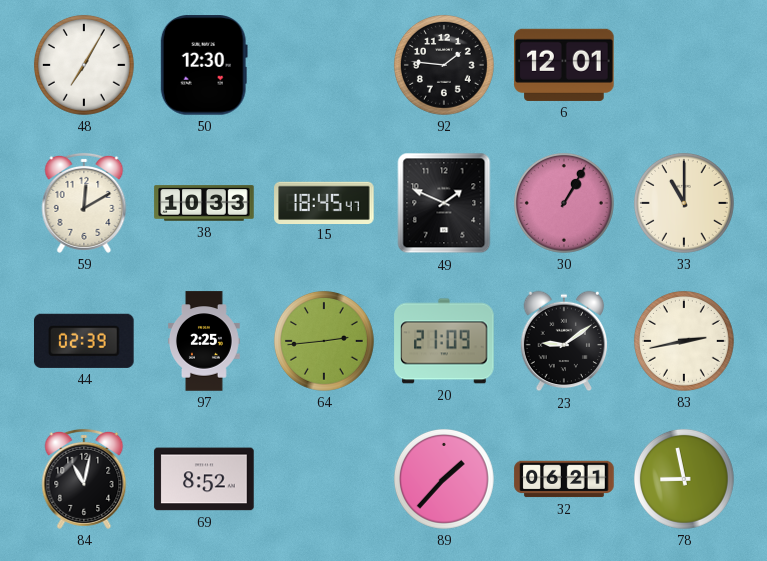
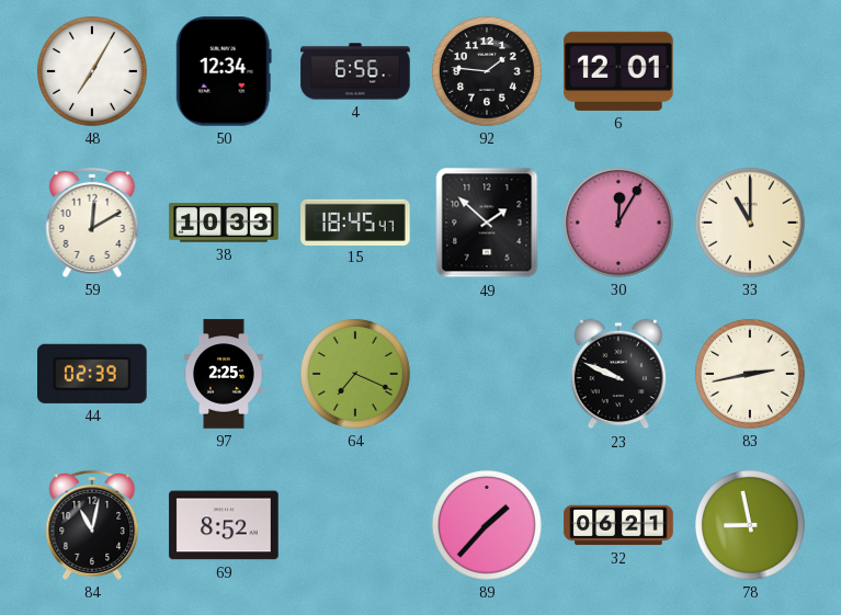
50: 12:30 -> 12:34
4: none -> 6:56
49: 1:49 -> 1:52
30: 1:05 -> 12:05
64: 2:44 -> 7:19
20: 21:09 -> none
23: 9:09 -> 9:49
